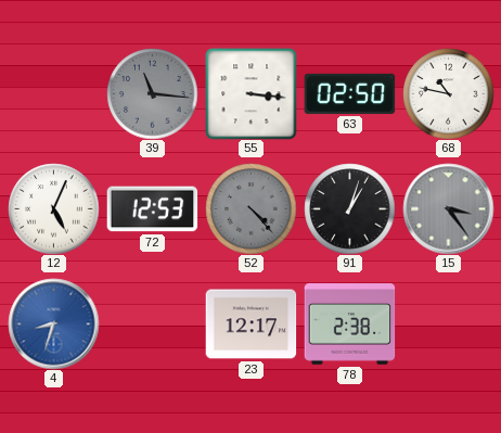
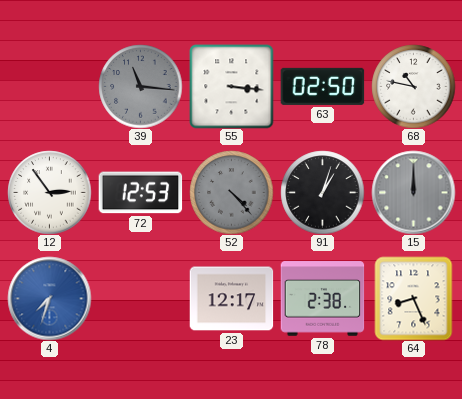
12: 5:04 -> 2:54
15: 3:24 -> 12:00
4: 8:33 -> 7:33
64: none -> 8:26
